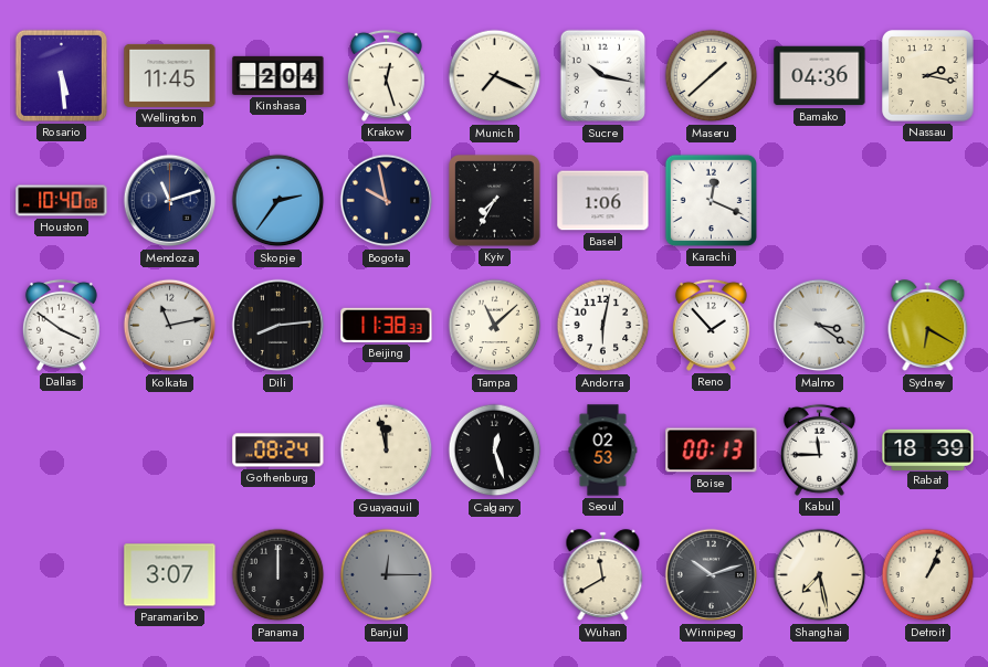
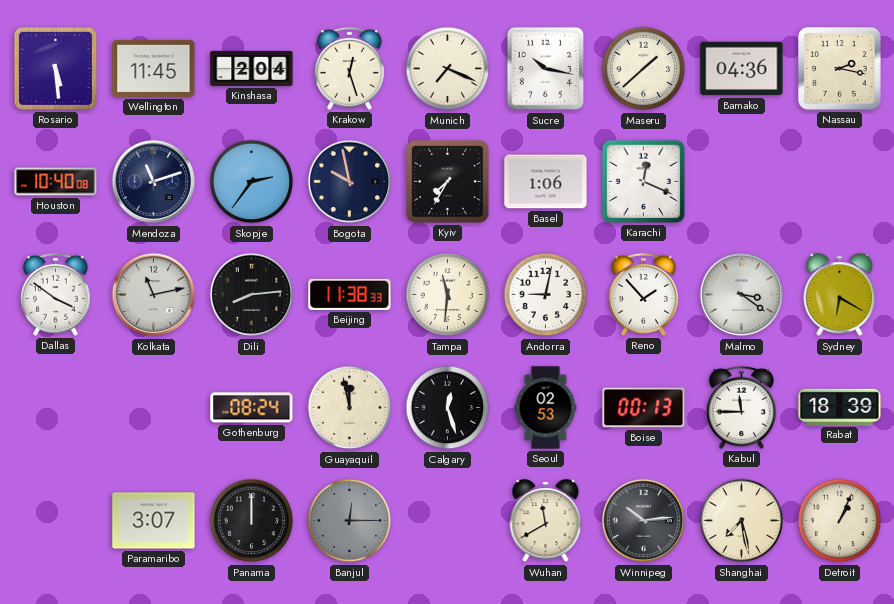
Tampa: 11:08 -> 11:31
Andorra: 6:02 -> 9:02
Winnipeg: 10:12 -> 10:14
